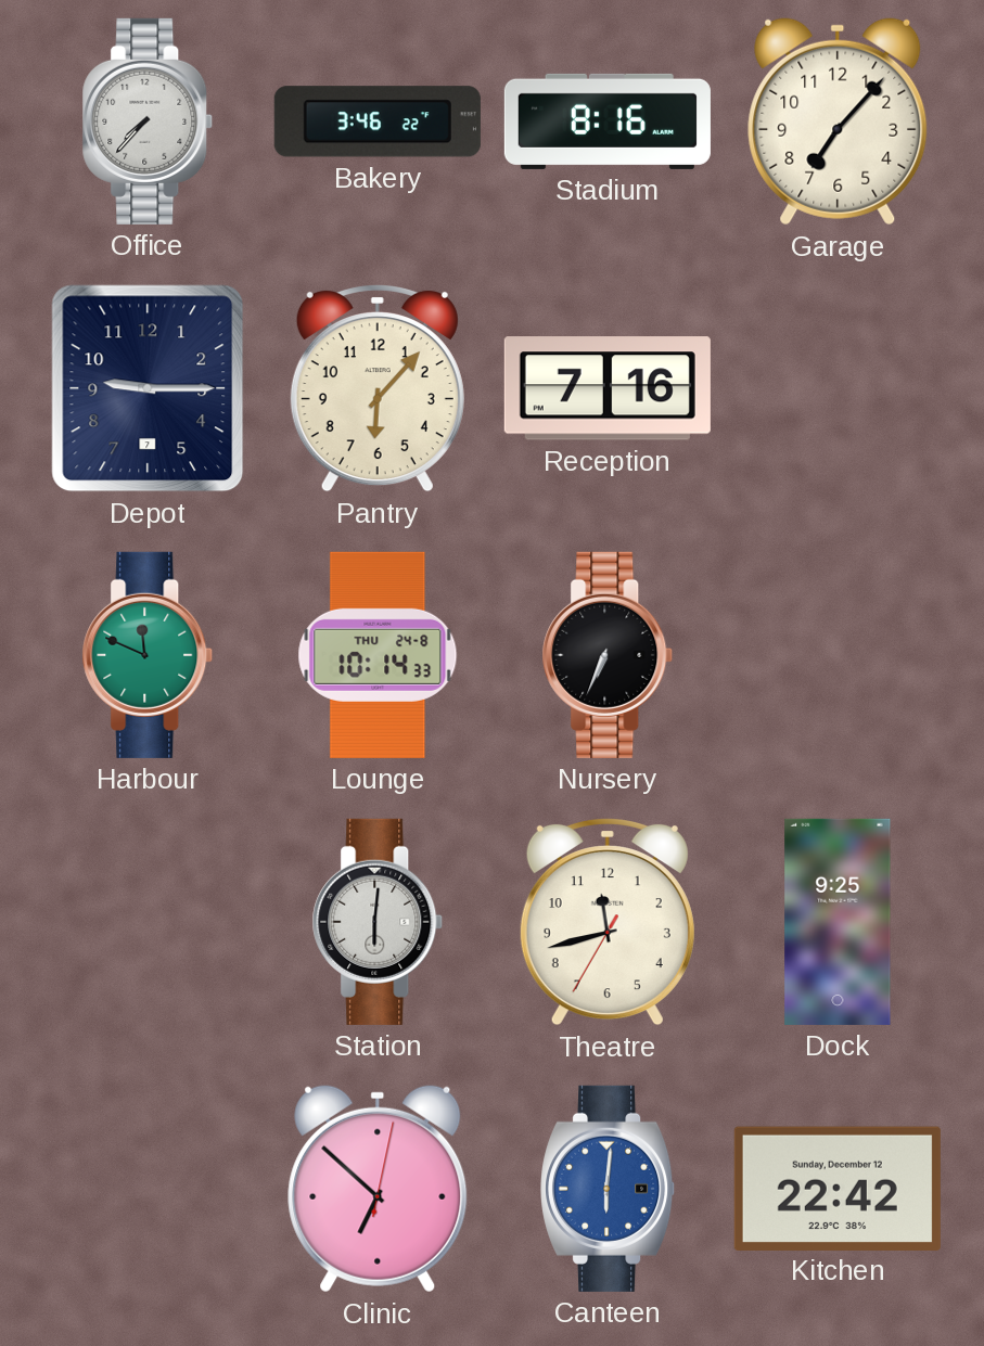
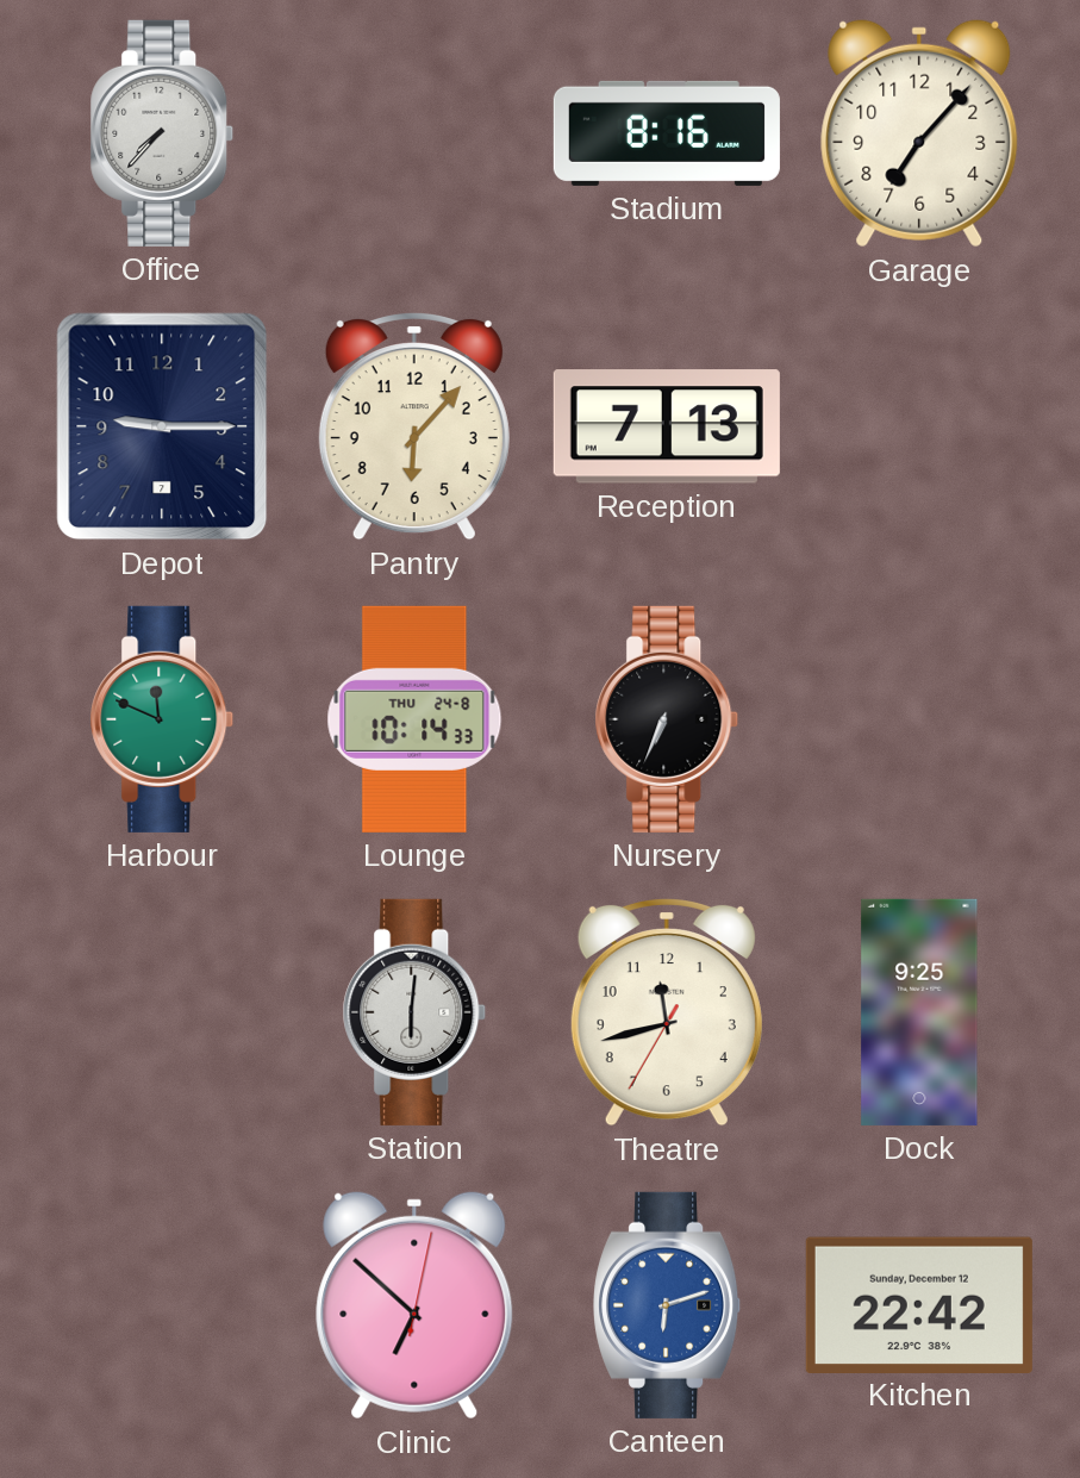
Bakery: 3:46 -> none
Reception: 7:16 -> 7:13
Canteen: 6:01 -> 6:12
